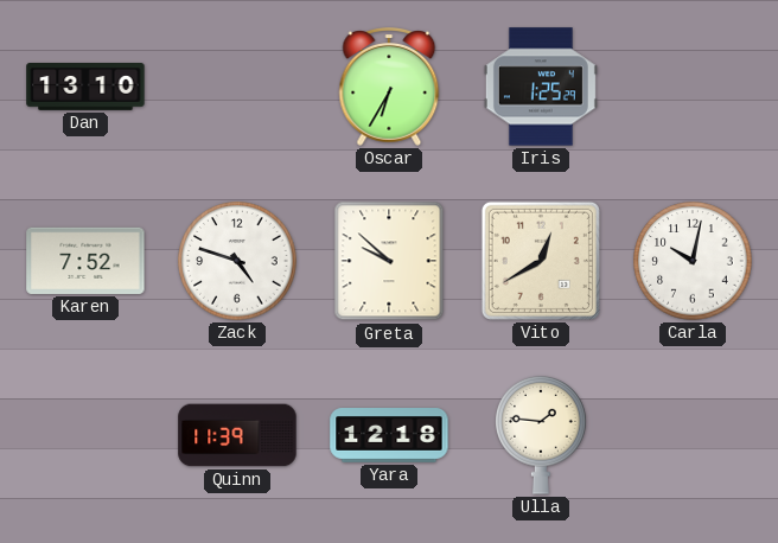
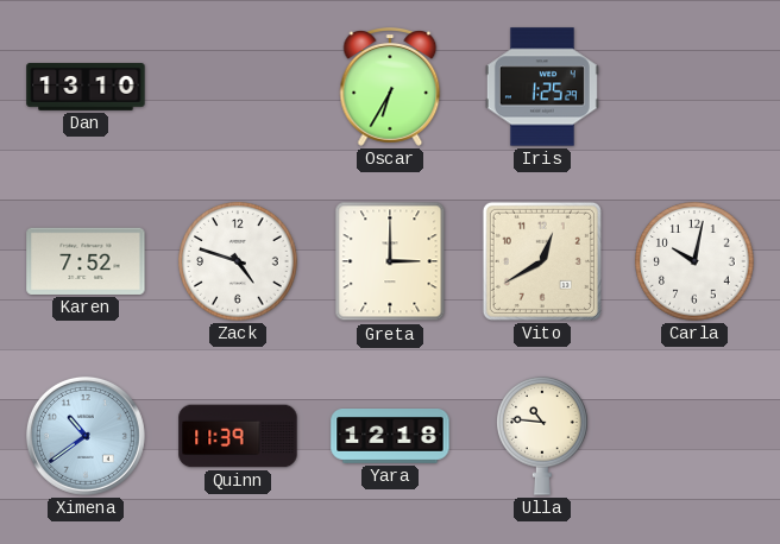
Greta: 9:52 -> 3:00
Ximena: none -> 10:39
Ulla: 1:46 -> 10:46
